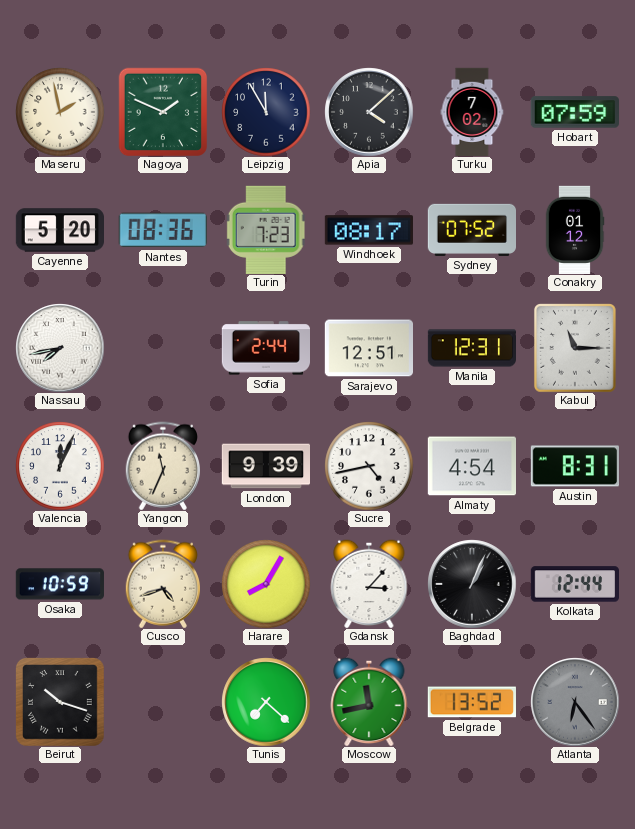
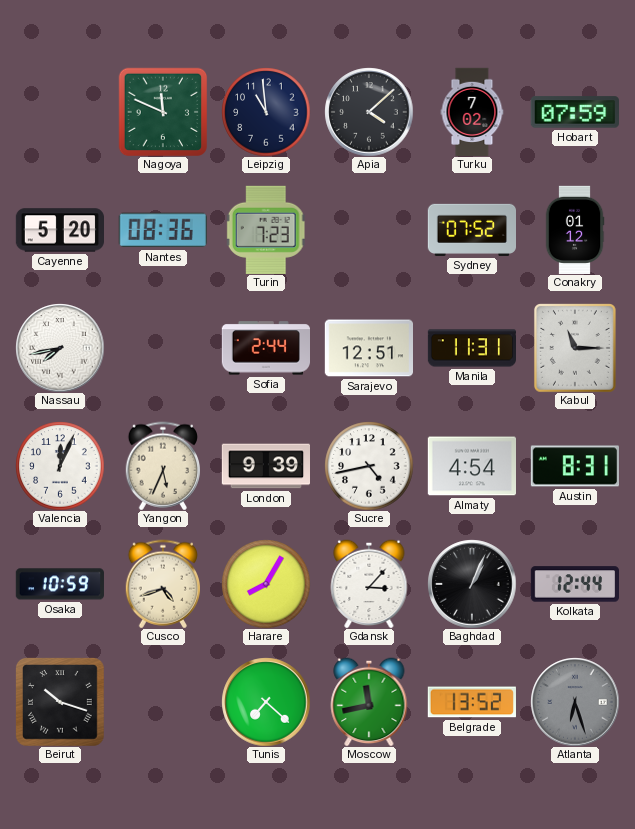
Maseru: 1:58 -> none
Nagoya: 1:49 -> 11:49
Leipzig: 11:55 -> 10:59
Windhoek: 08:17 -> none
Manila: 12:31 -> 11:31
Yangon: 11:34 -> 5:34
Atlanta: 6:24 -> 6:27
